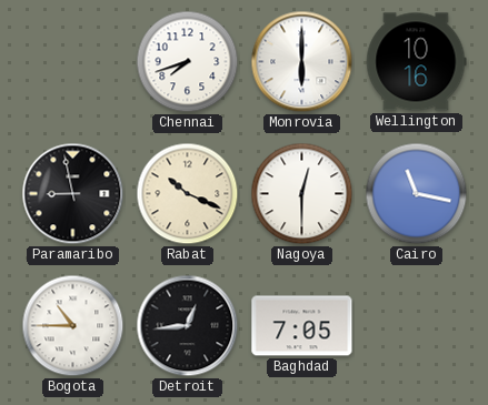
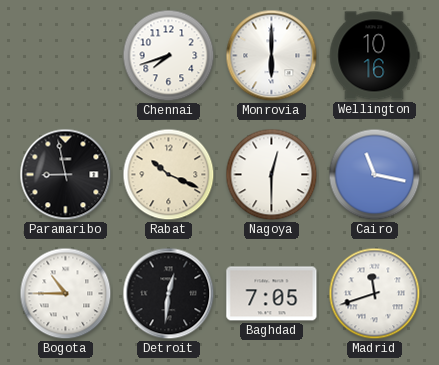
Detroit: 12:44 -> 12:31
Madrid: none -> 11:42
